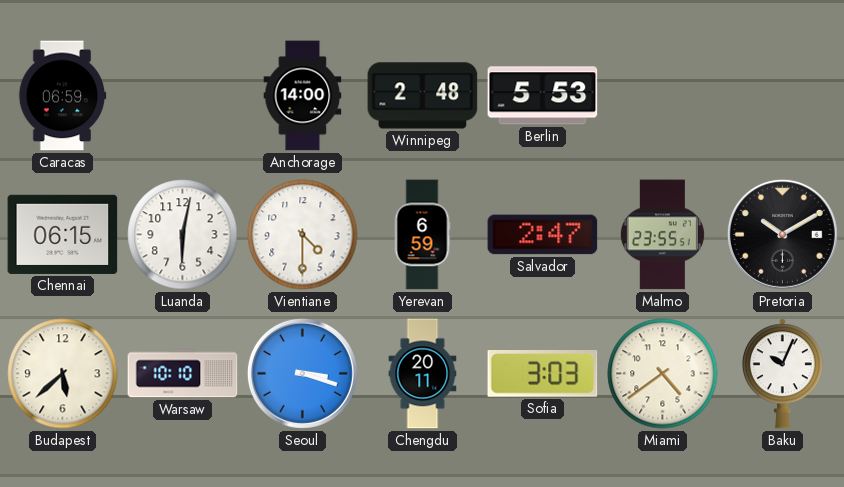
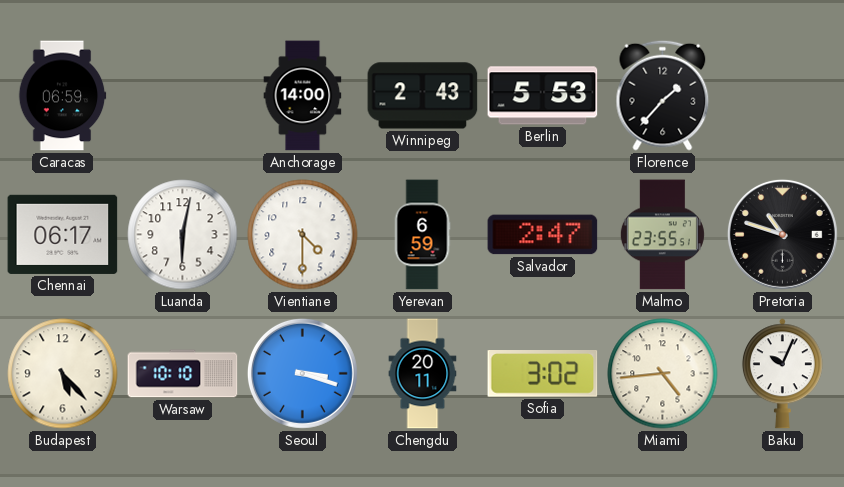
Winnipeg: 2:48 -> 2:43
Florence: none -> 1:37
Chennai: 06:15 -> 06:17
Pretoria: 10:10 -> 10:48
Budapest: 5:38 -> 5:23
Sofia: 3:03 -> 3:02
Miami: 4:39 -> 4:44
